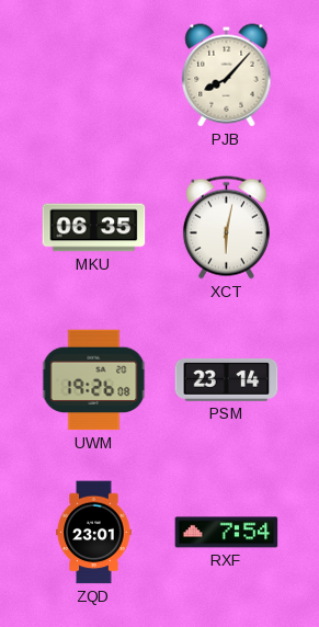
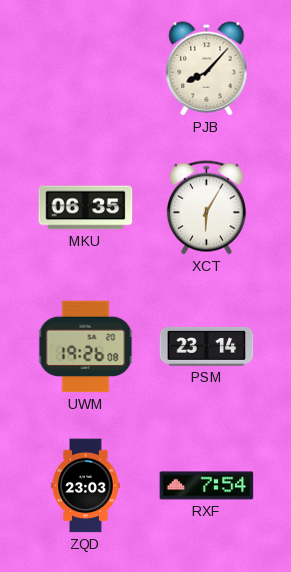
XCT: 6:02 -> 6:05
ZQD: 23:01 -> 23:03
